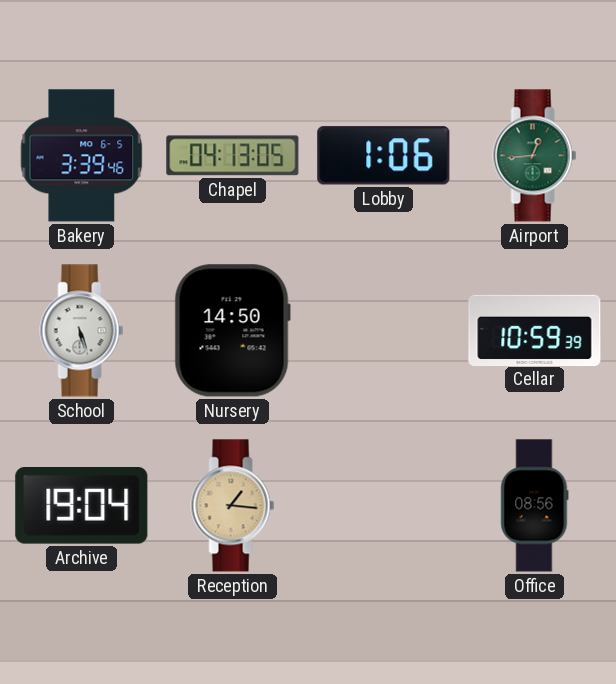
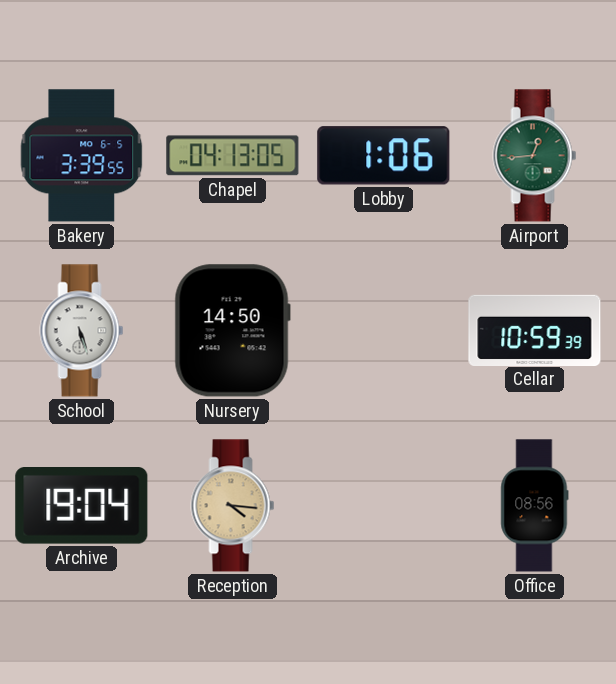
Bakery: 3:39:46 -> 3:39:55
Reception: 1:16 -> 4:16
